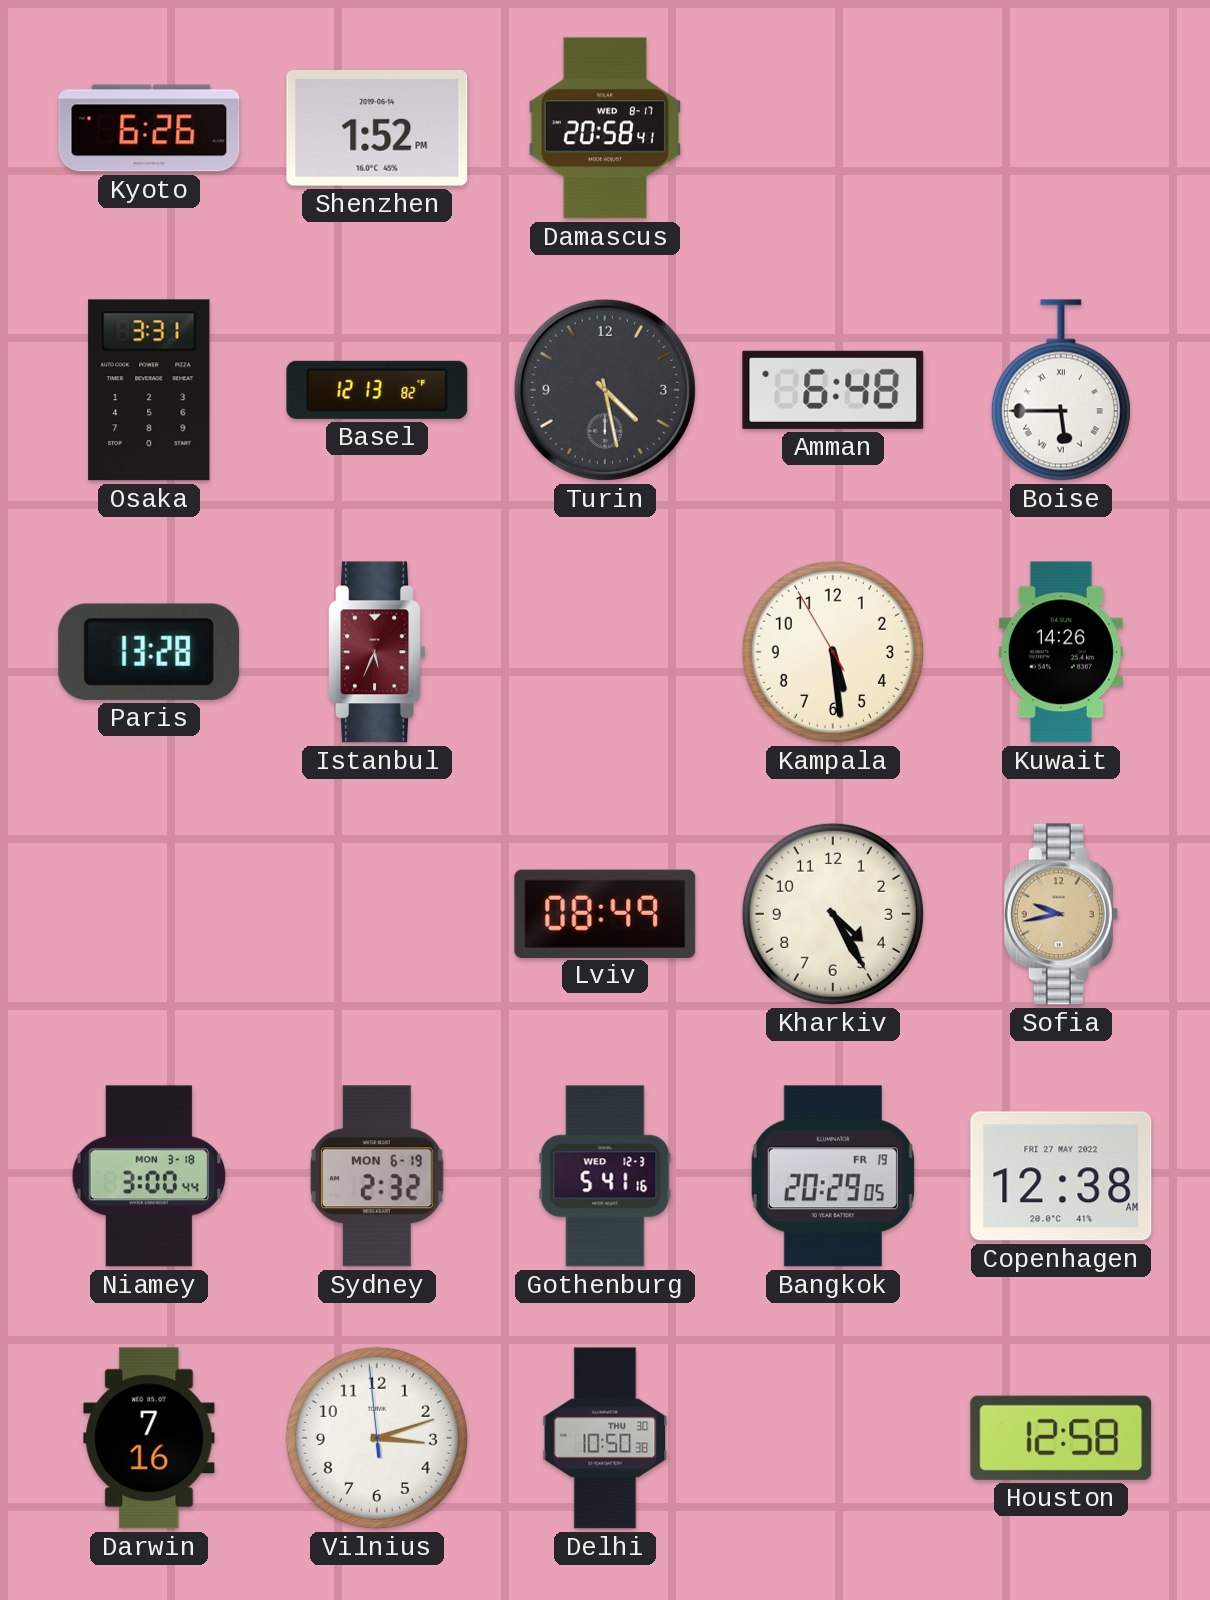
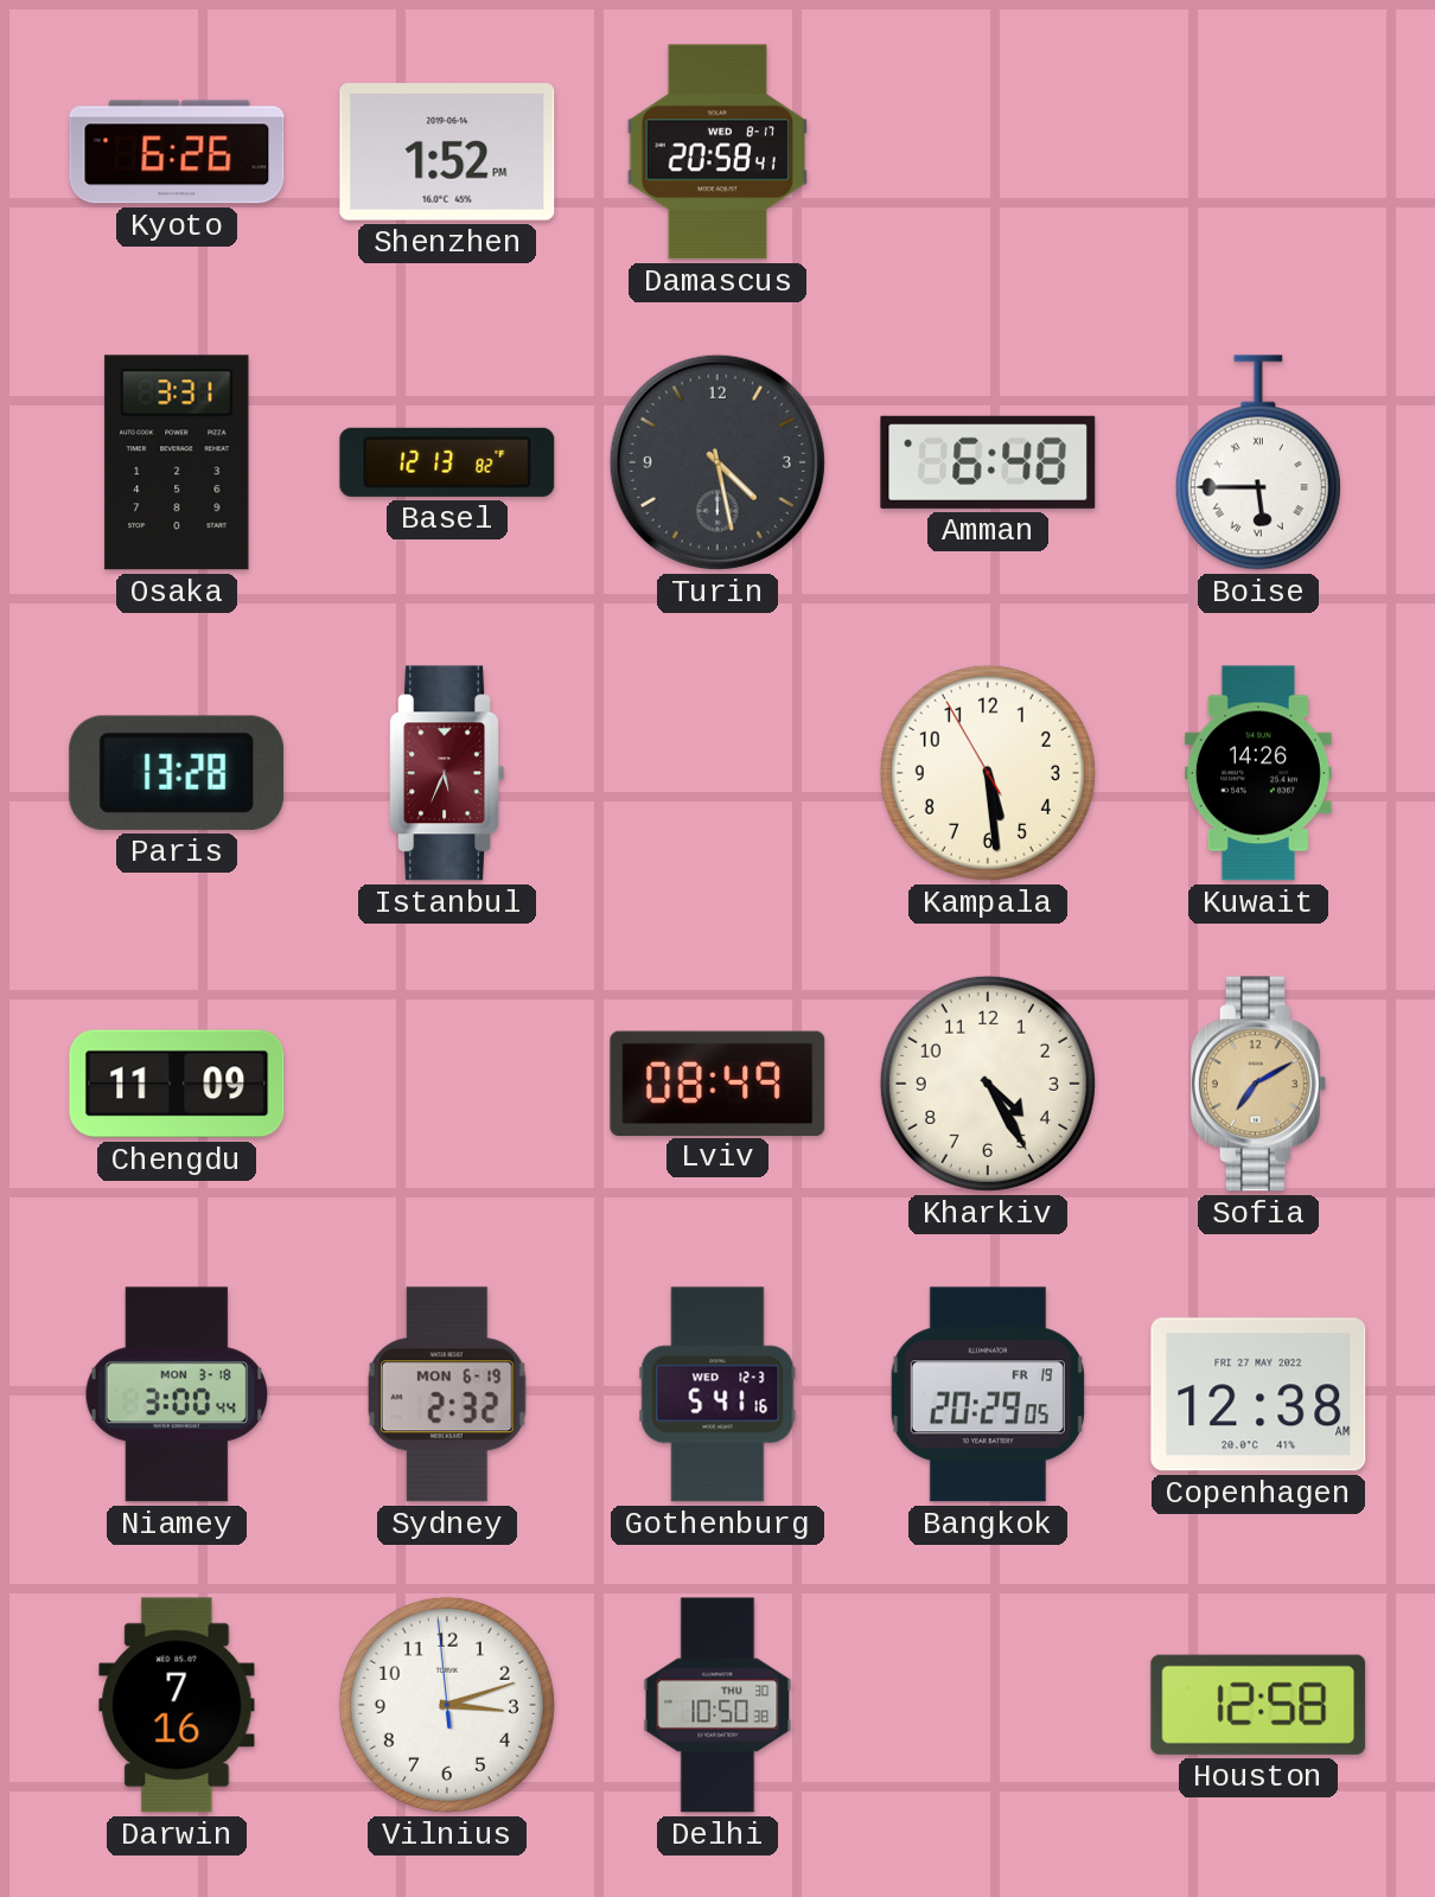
Chengdu: none -> 11:09
Sofia: 9:43 -> 7:10
